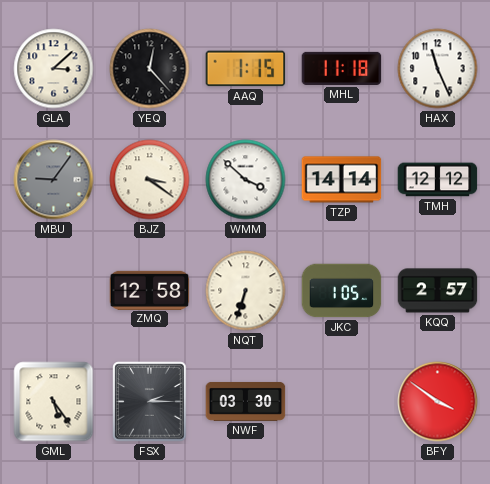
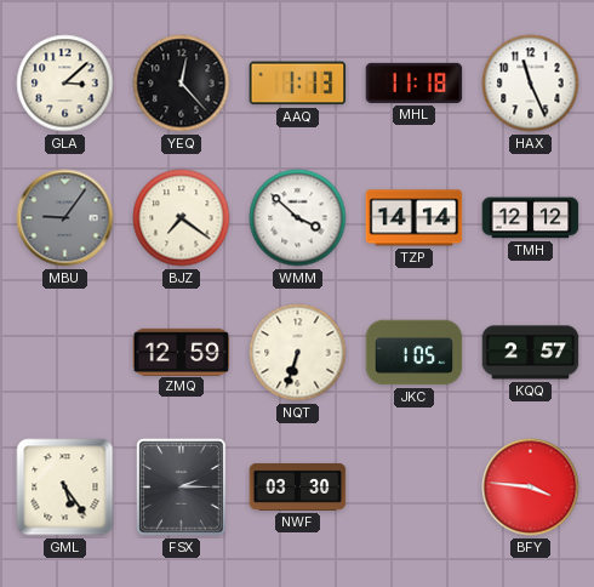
AAQ: 1:15 -> 1:13
BJZ: 3:21 -> 7:21
ZMQ: 12:58 -> 12:59
BFY: 3:51 -> 3:46
